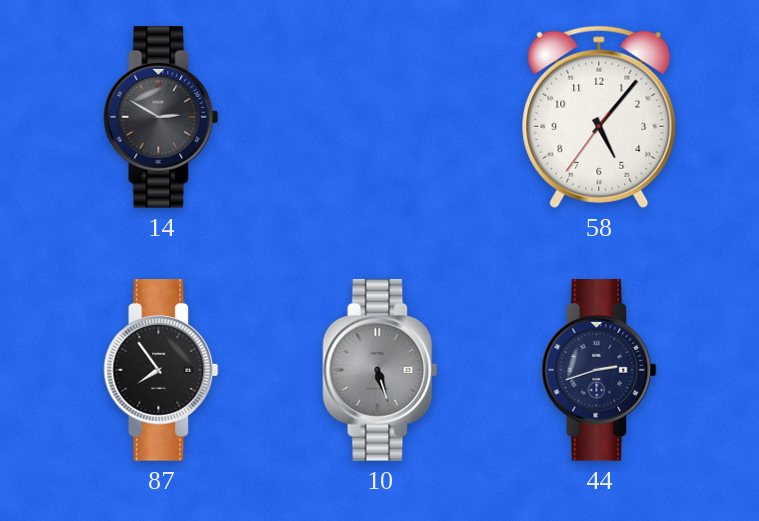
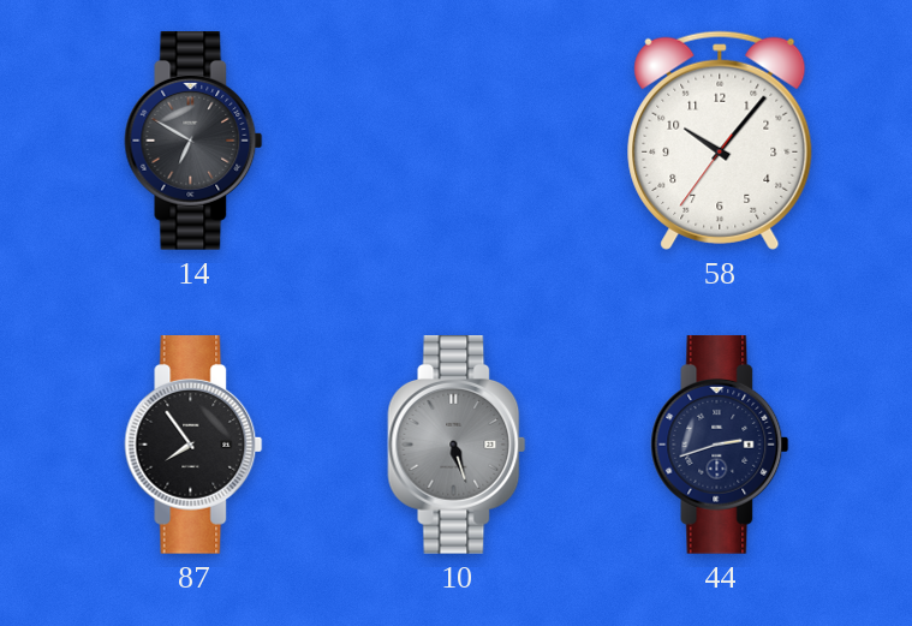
14: 2:50 -> 6:50
58: 5:06 -> 10:06
